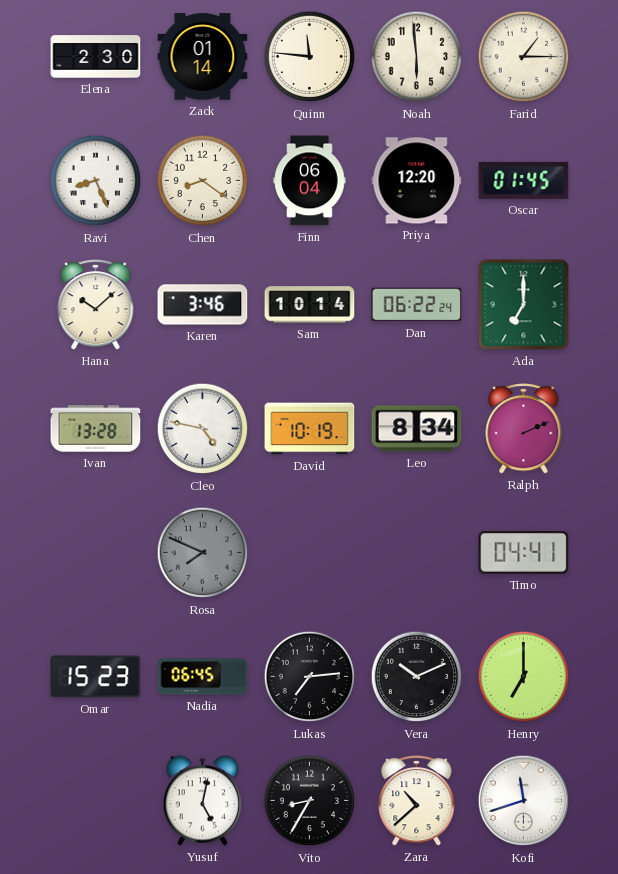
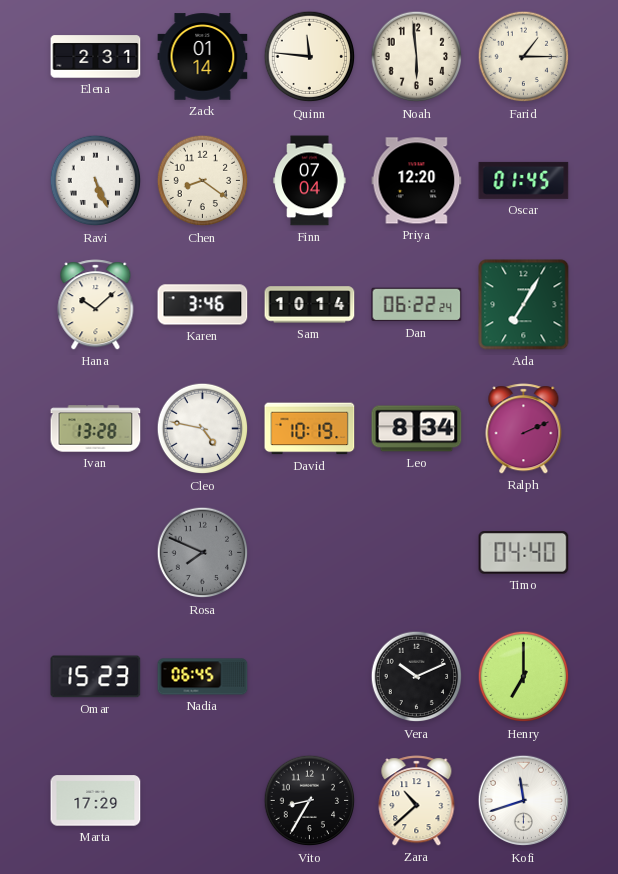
Elena: 2:30 -> 2:31
Ravi: 8:26 -> 5:26
Finn: 06:04 -> 07:04
Ada: 7:00 -> 7:05
Timo: 04:41 -> 04:40
Lukas: 7:14 -> none
Marta: none -> 17:29
Yusuf: 5:02 -> none
